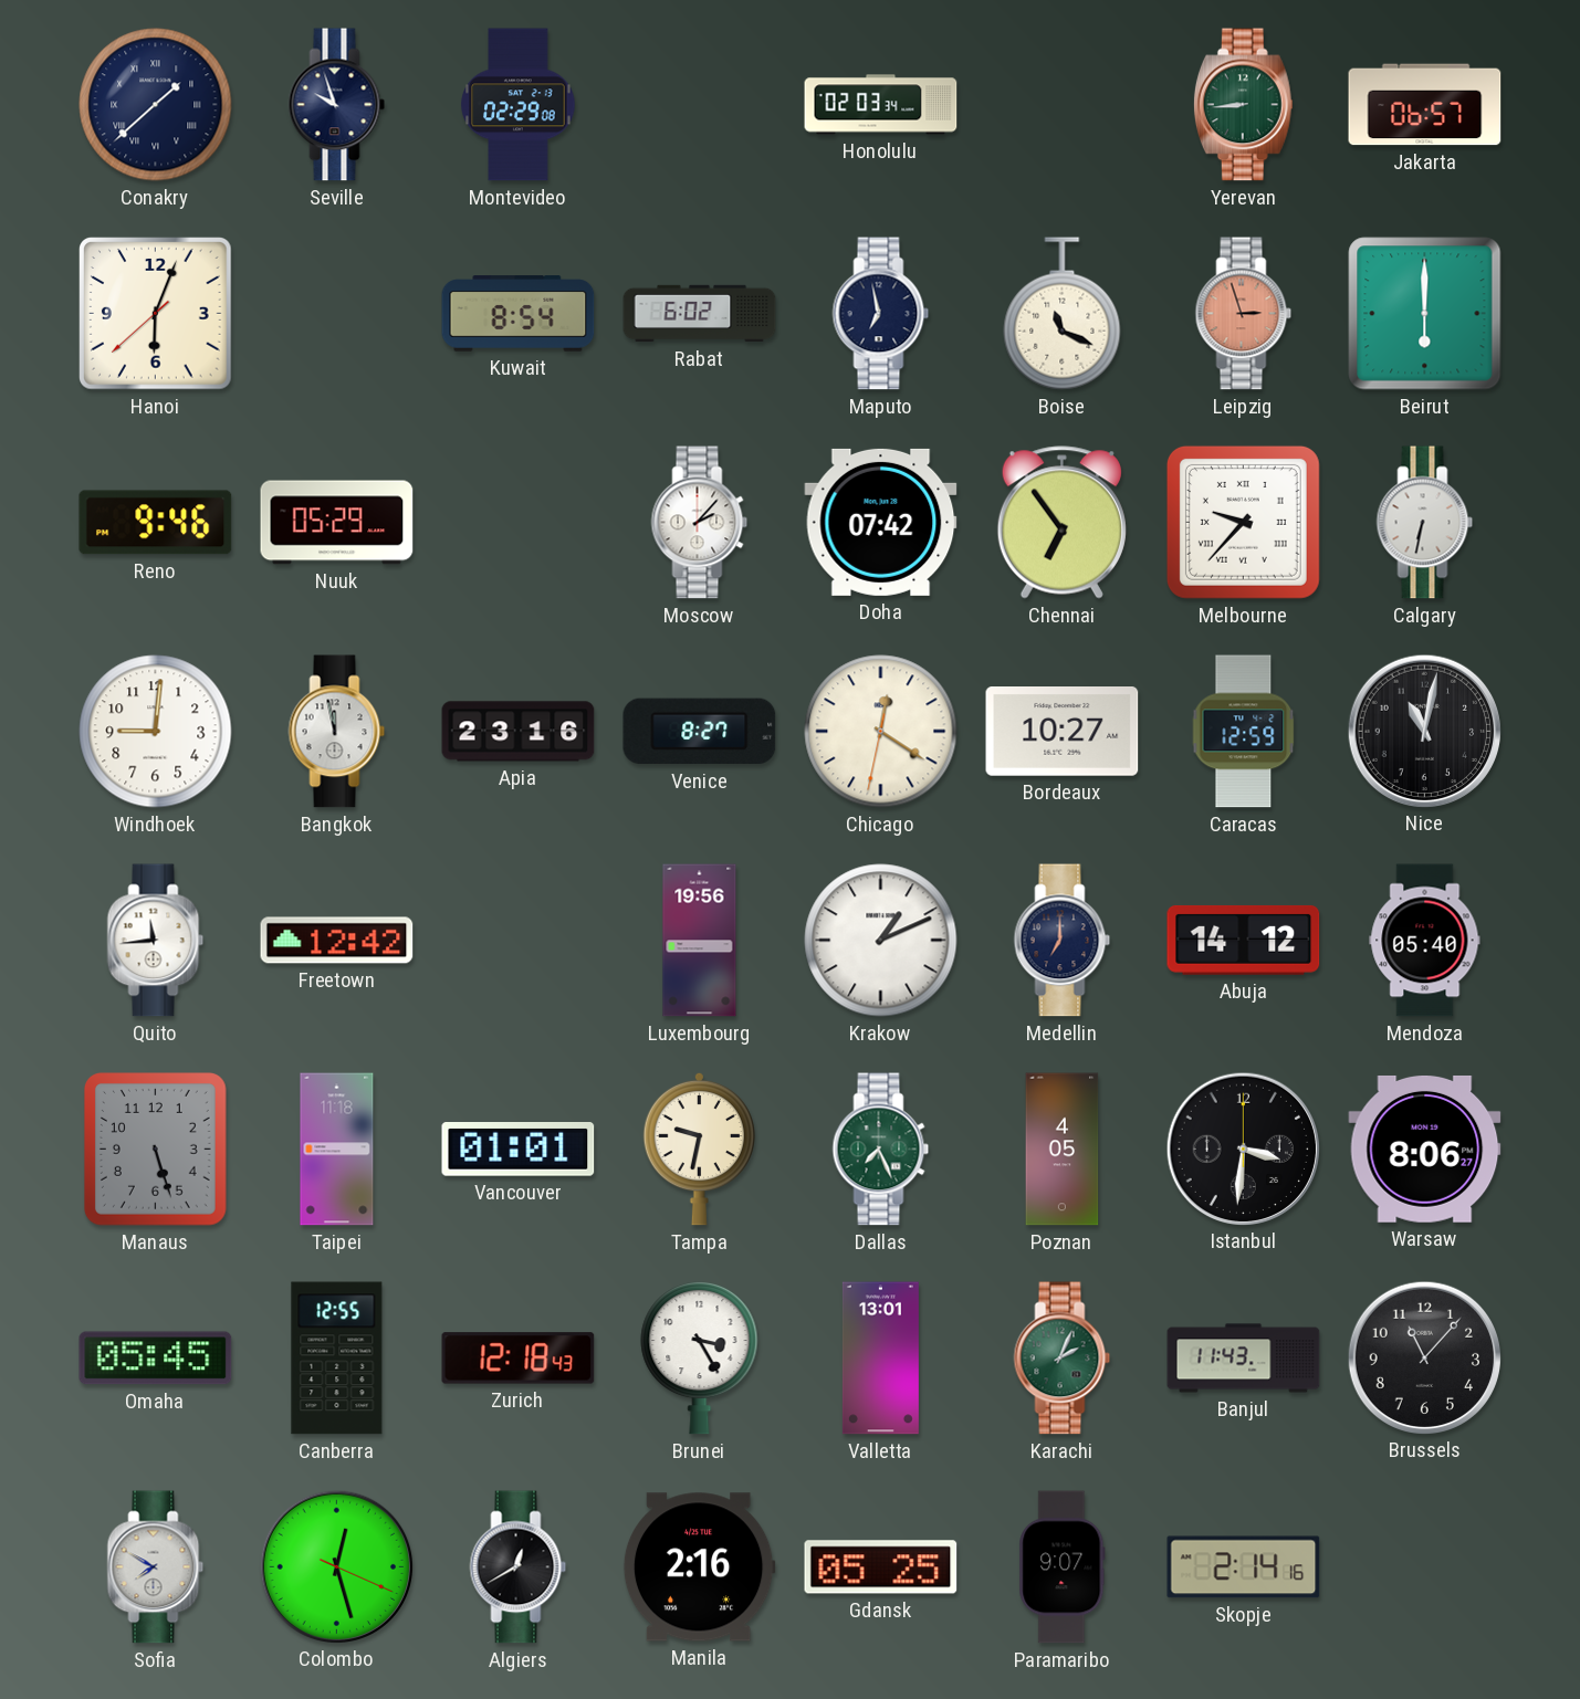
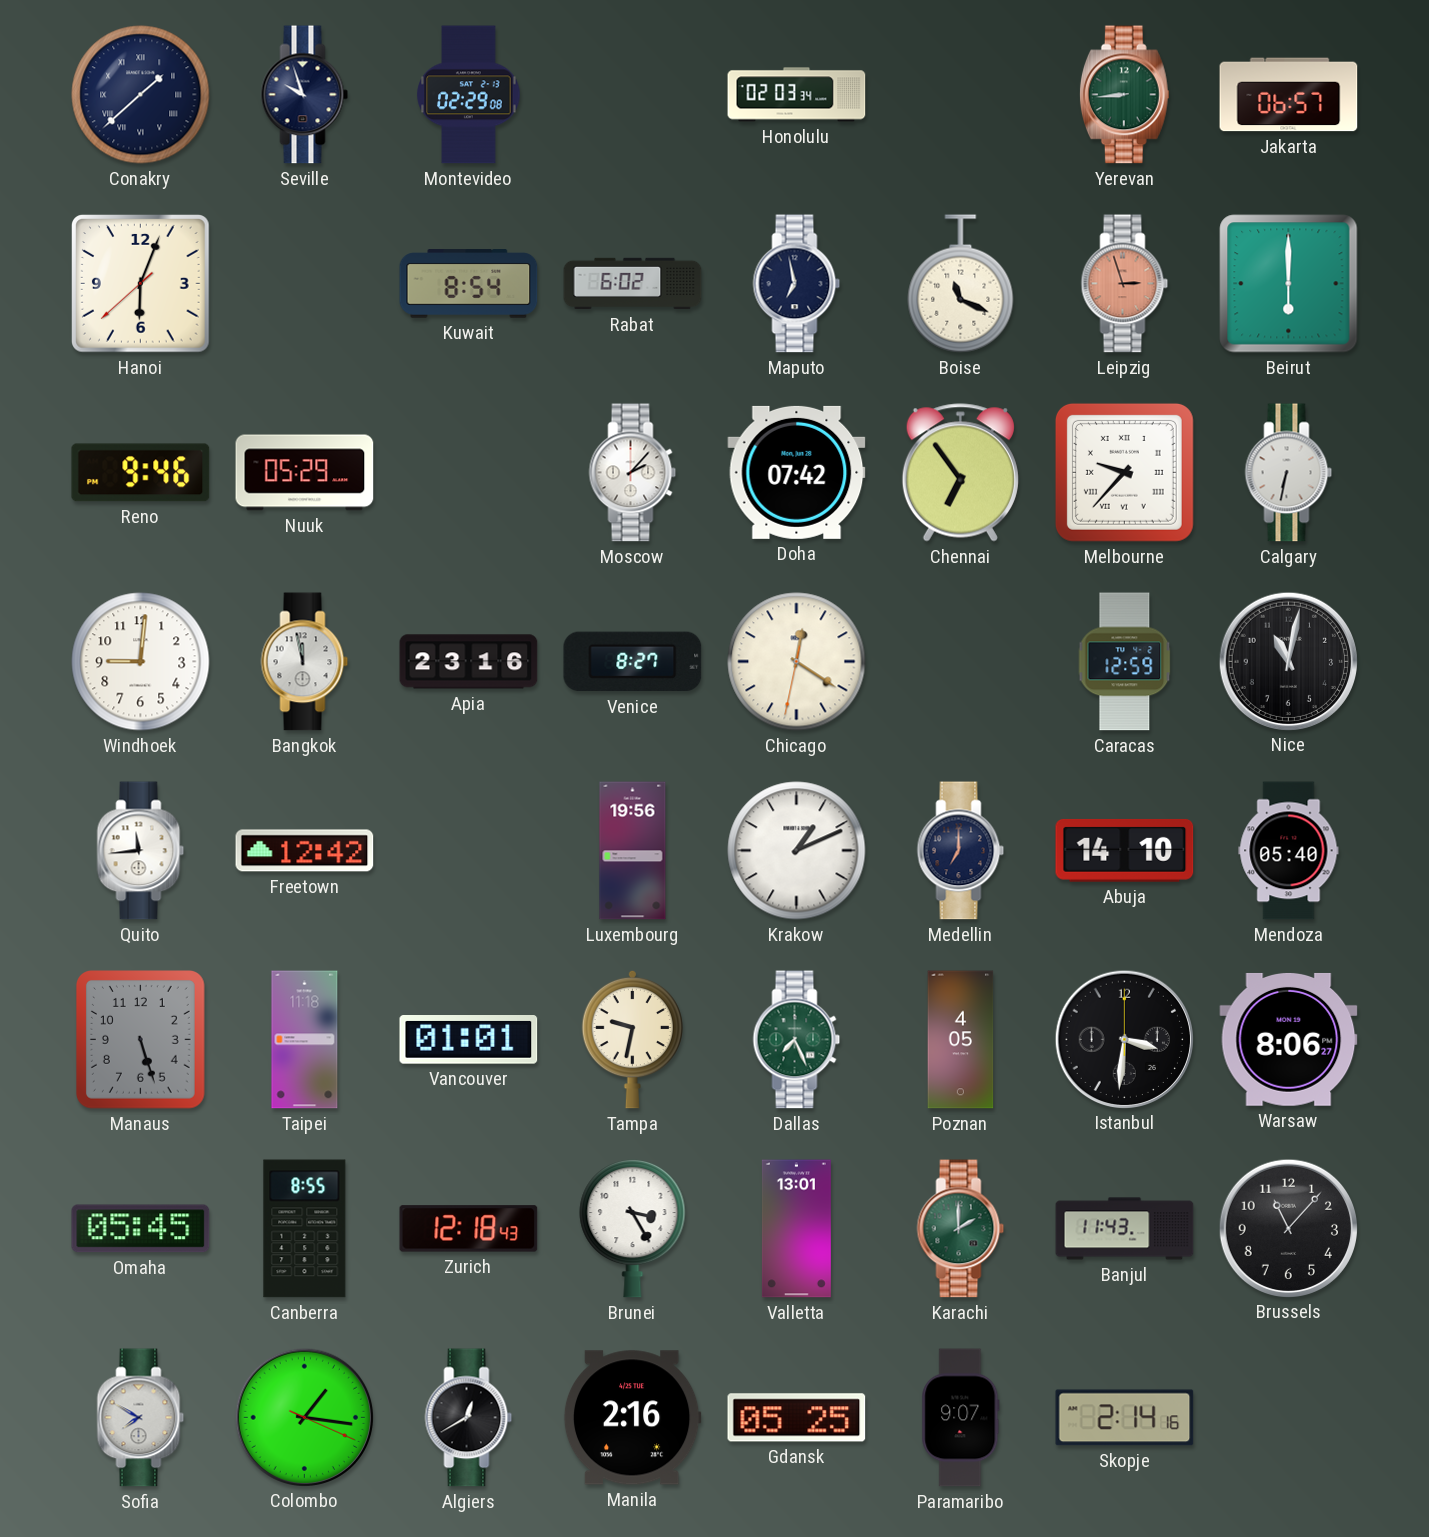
Bordeaux: 10:27 -> none
Abuja: 14:12 -> 14:10
Canberra: 12:55 -> 8:55
Karachi: 2:04 -> 2:00
Colombo: 12:27 -> 1:16
